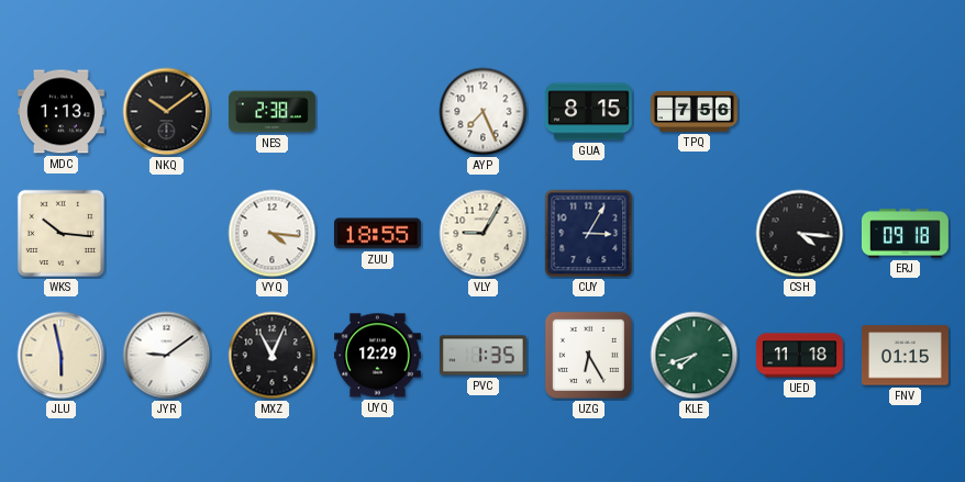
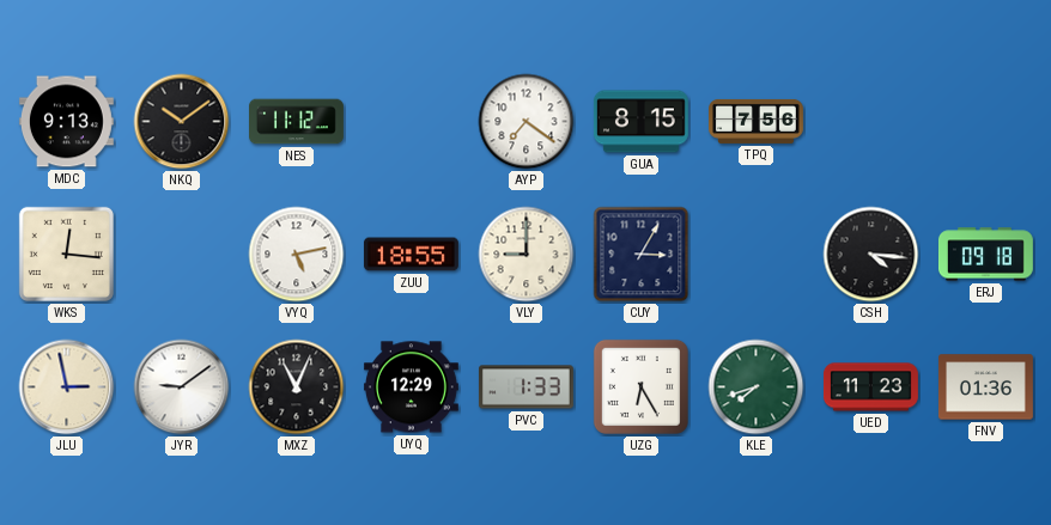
MDC: 1:13 -> 9:13
NES: 2:38 -> 11:12
AYP: 7:26 -> 7:21
WKS: 10:16 -> 12:16
VYQ: 4:16 -> 5:13
VLY: 9:05 -> 9:00
JLU: 5:58 -> 2:58
PVC: 1:35 -> 1:33
UED: 11:18 -> 11:23
FNV: 01:15 -> 01:36
